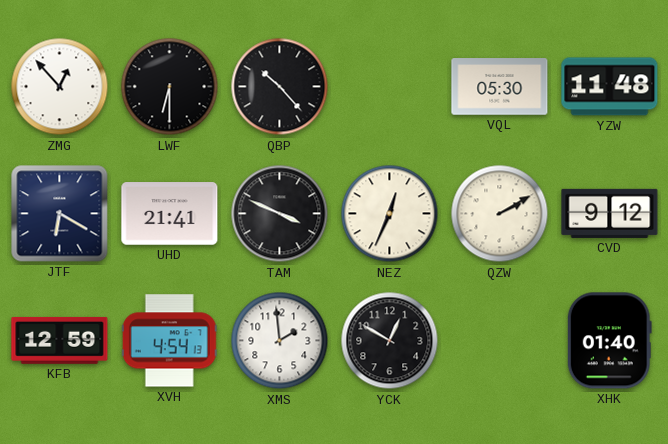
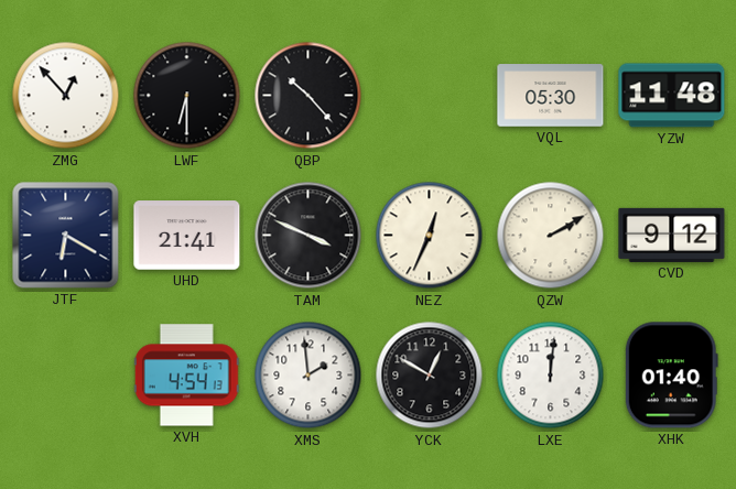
KFB: 12:59 -> none
LXE: none -> 12:01
